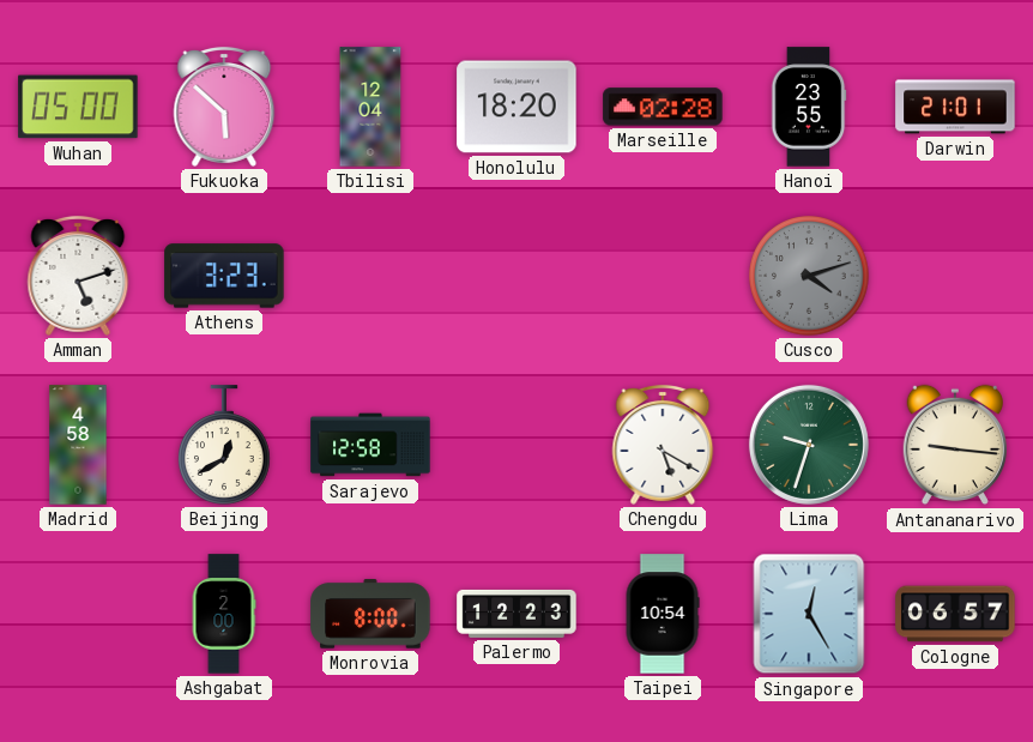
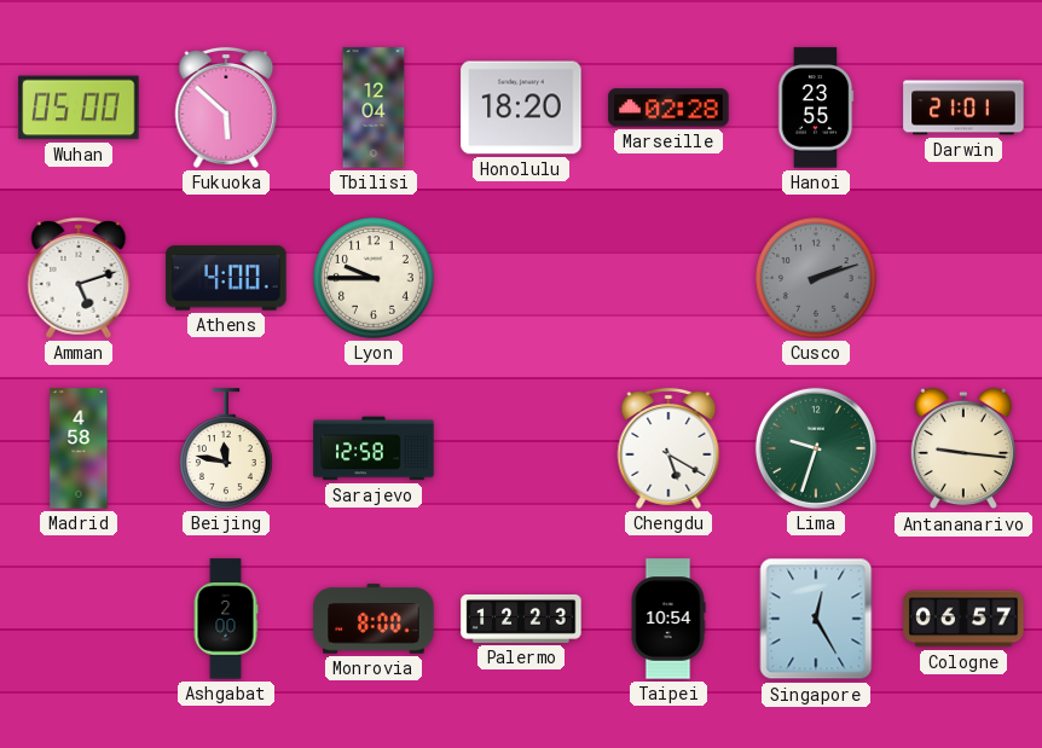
Athens: 3:23 -> 4:00
Lyon: none -> 9:45
Cusco: 4:12 -> 2:12
Beijing: 12:40 -> 11:47
